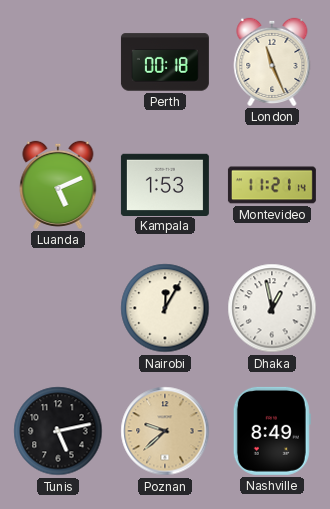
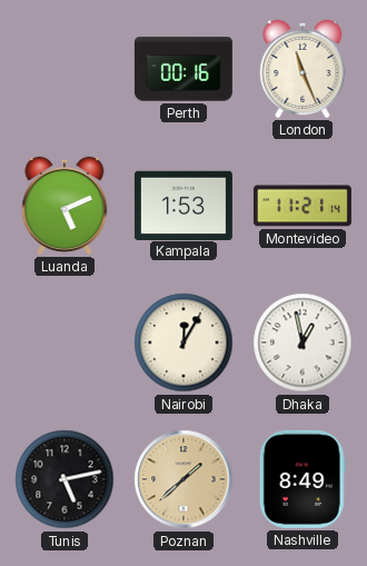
Perth: 00:18 -> 00:16
Poznan: 9:38 -> 1:38
